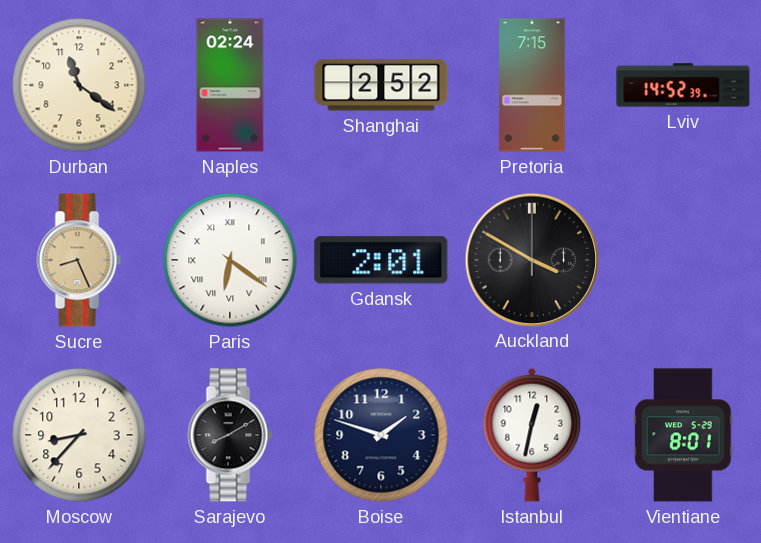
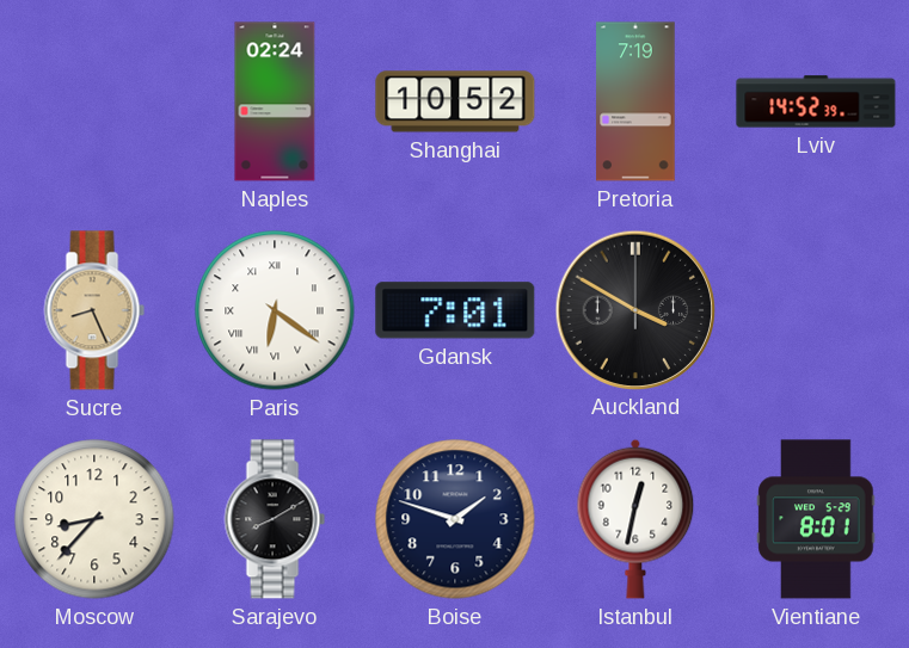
Durban: 11:21 -> none
Shanghai: 2:52 -> 10:52
Pretoria: 7:15 -> 7:19
Gdansk: 2:01 -> 7:01
